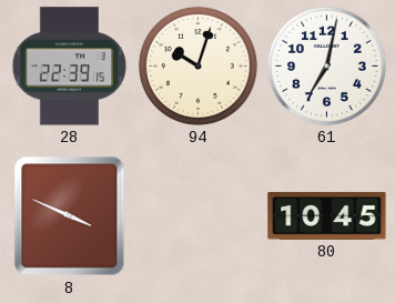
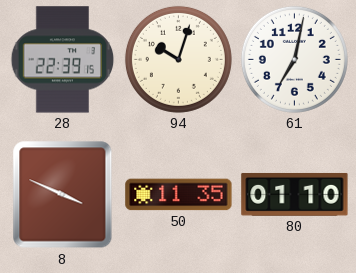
50: none -> 11:35
80: 10:45 -> 01:10
